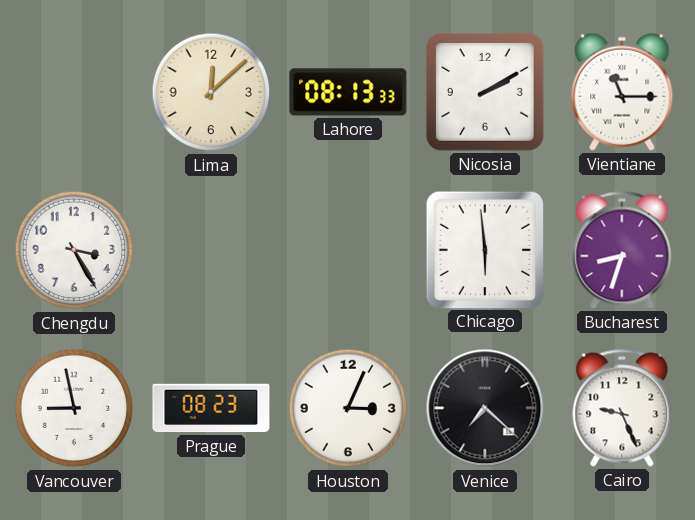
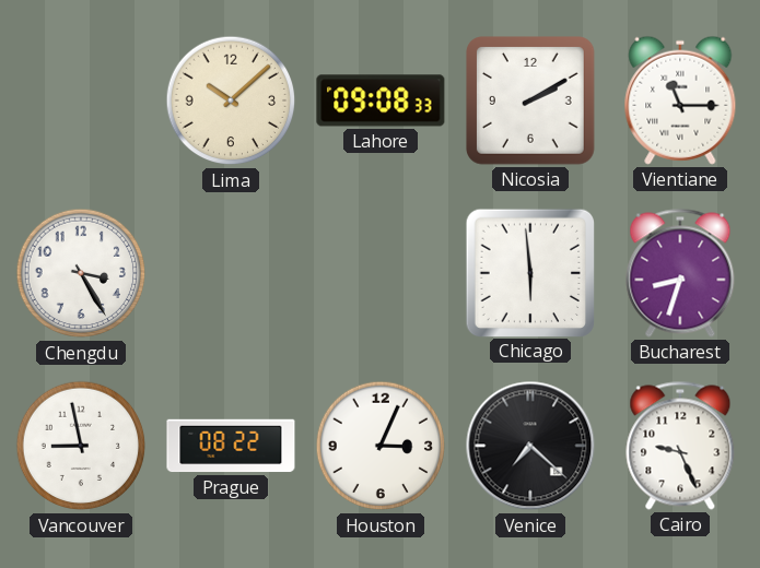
Lima: 12:08 -> 10:08
Lahore: 08:13 -> 09:08
Prague: 08:23 -> 08:22
